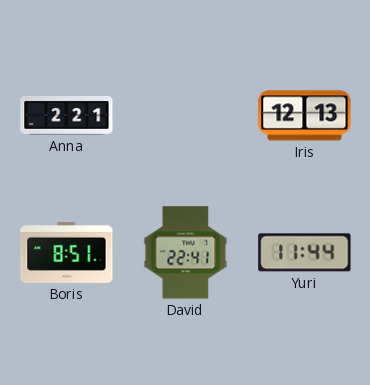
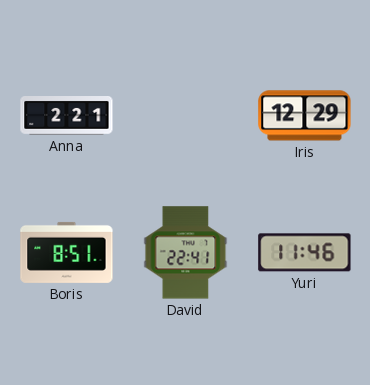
Iris: 12:13 -> 12:29
Yuri: 11:44 -> 11:46
